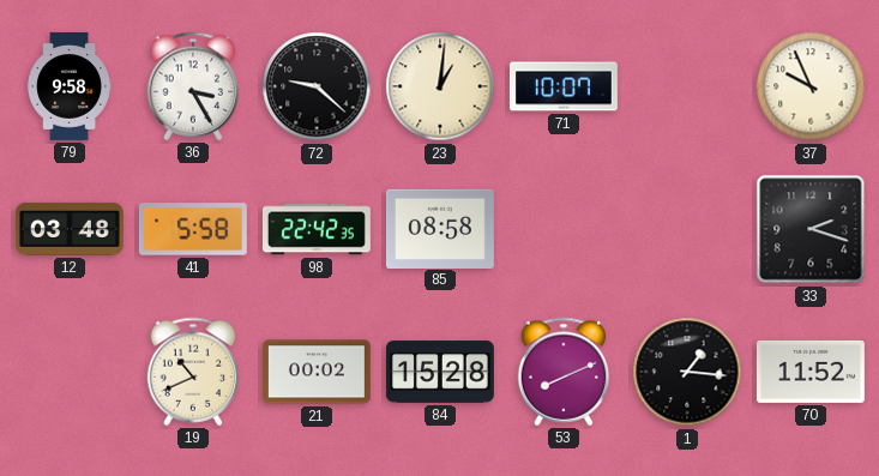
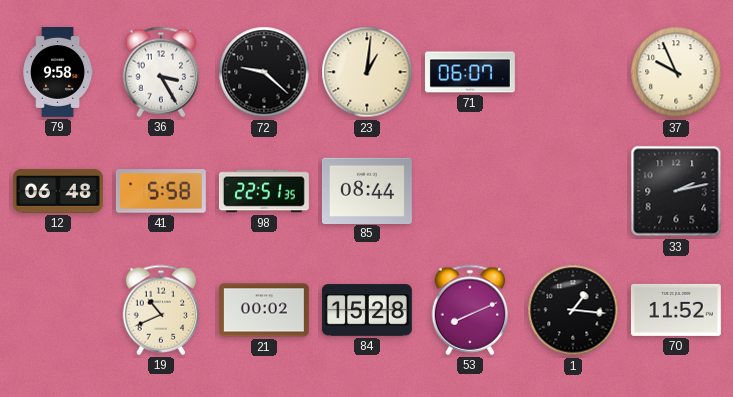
71: 10:07 -> 06:07
12: 03:48 -> 06:48
98: 22:42 -> 22:51
85: 08:58 -> 08:44
33: 2:18 -> 2:13
